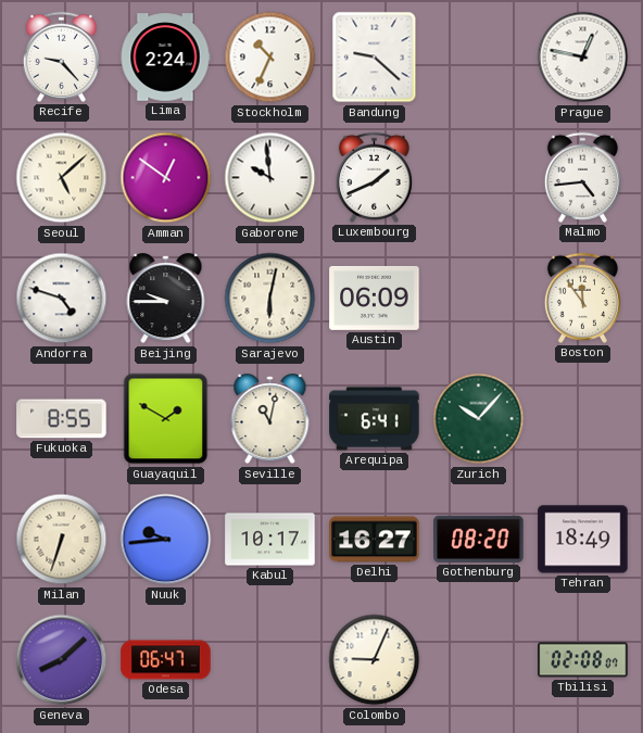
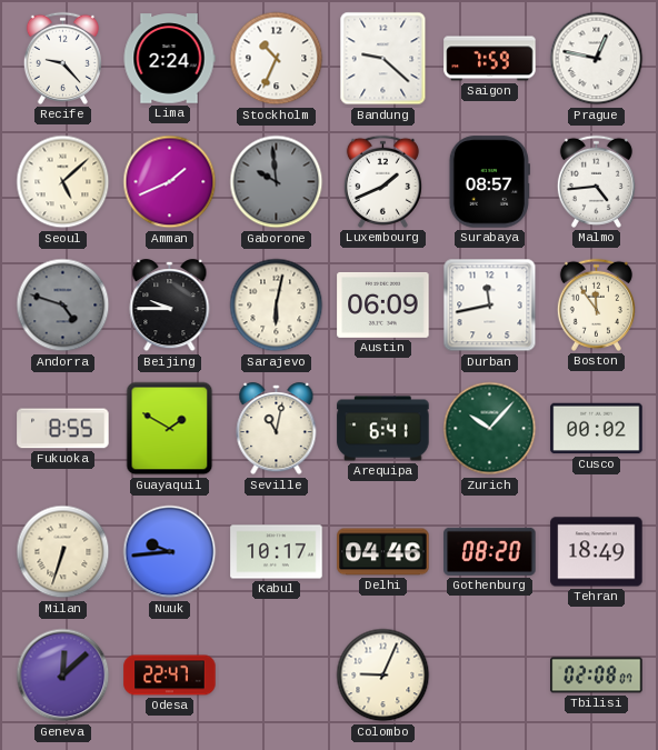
Saigon: none -> 7:59
Amman: 12:51 -> 1:41
Gaborone dial: white -> grey
Surabaya: none -> 08:57
Andorra dial: white -> grey
Durban: none -> 11:43
Cusco: none -> 00:02
Delhi: 16:27 -> 04:46
Geneva: 8:08 -> 12:08
Odesa: 06:47 -> 22:47
